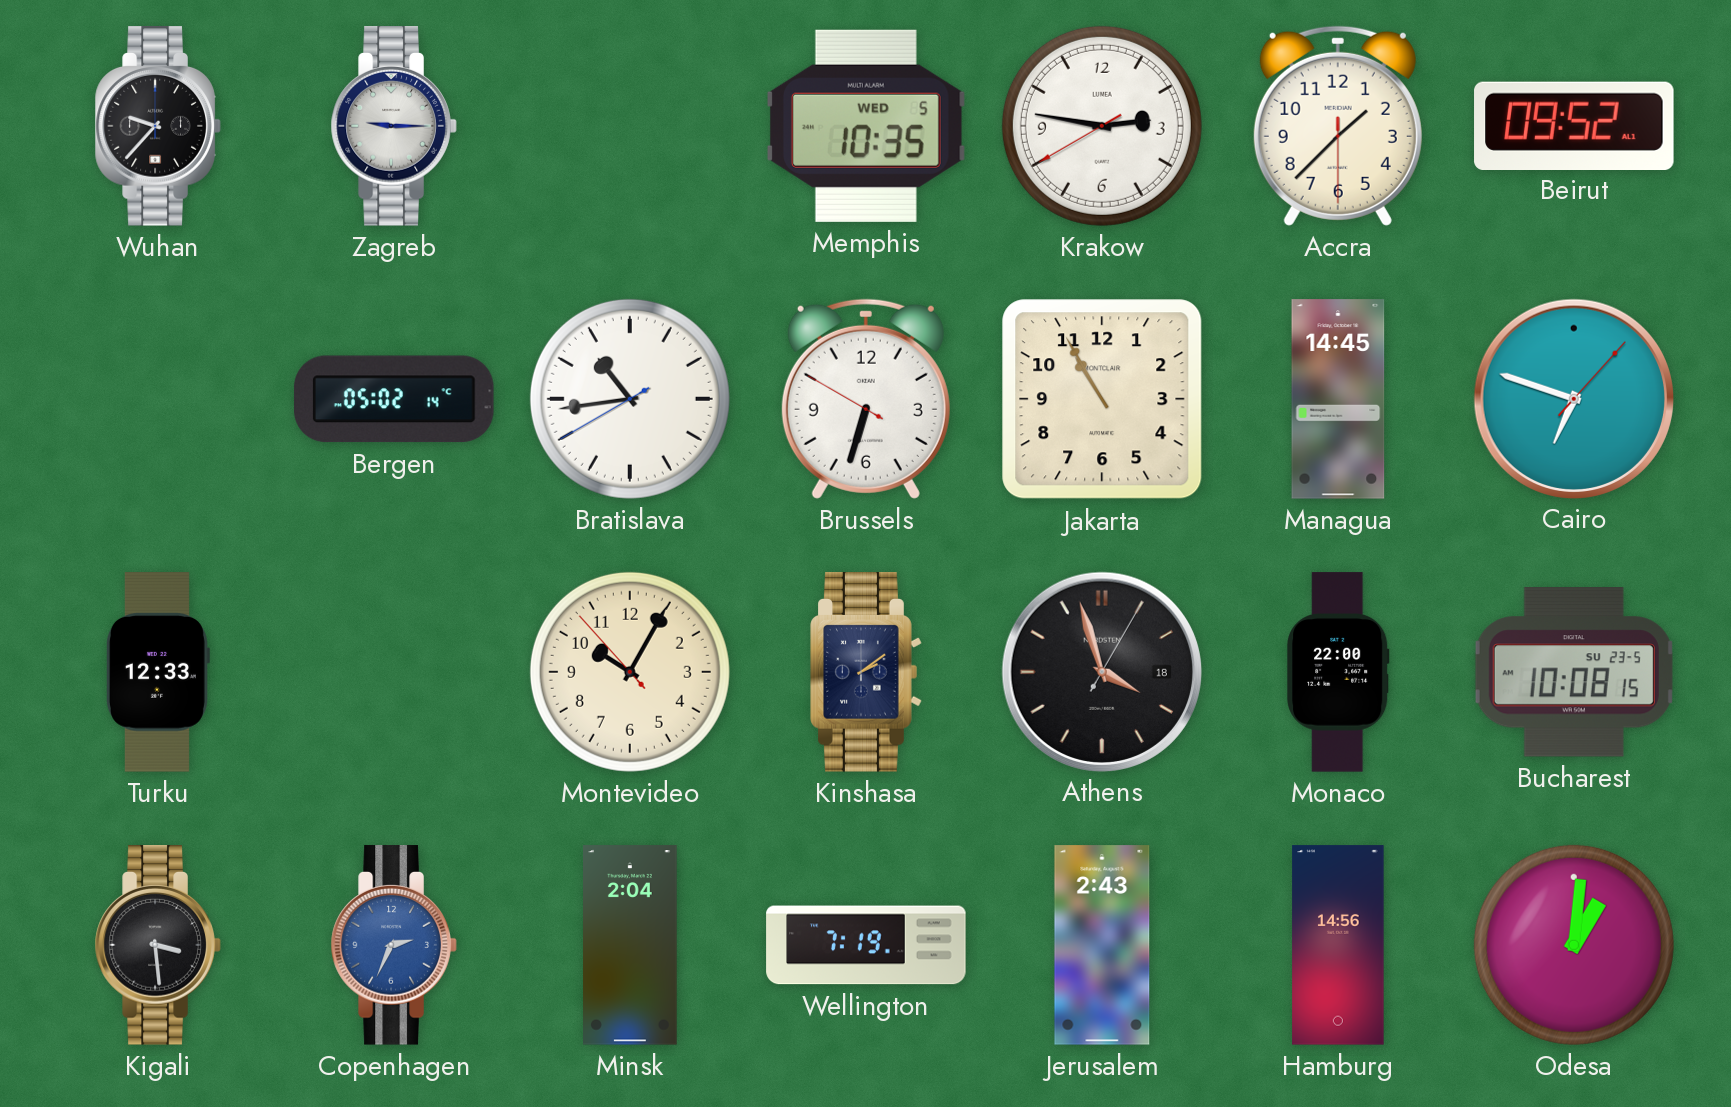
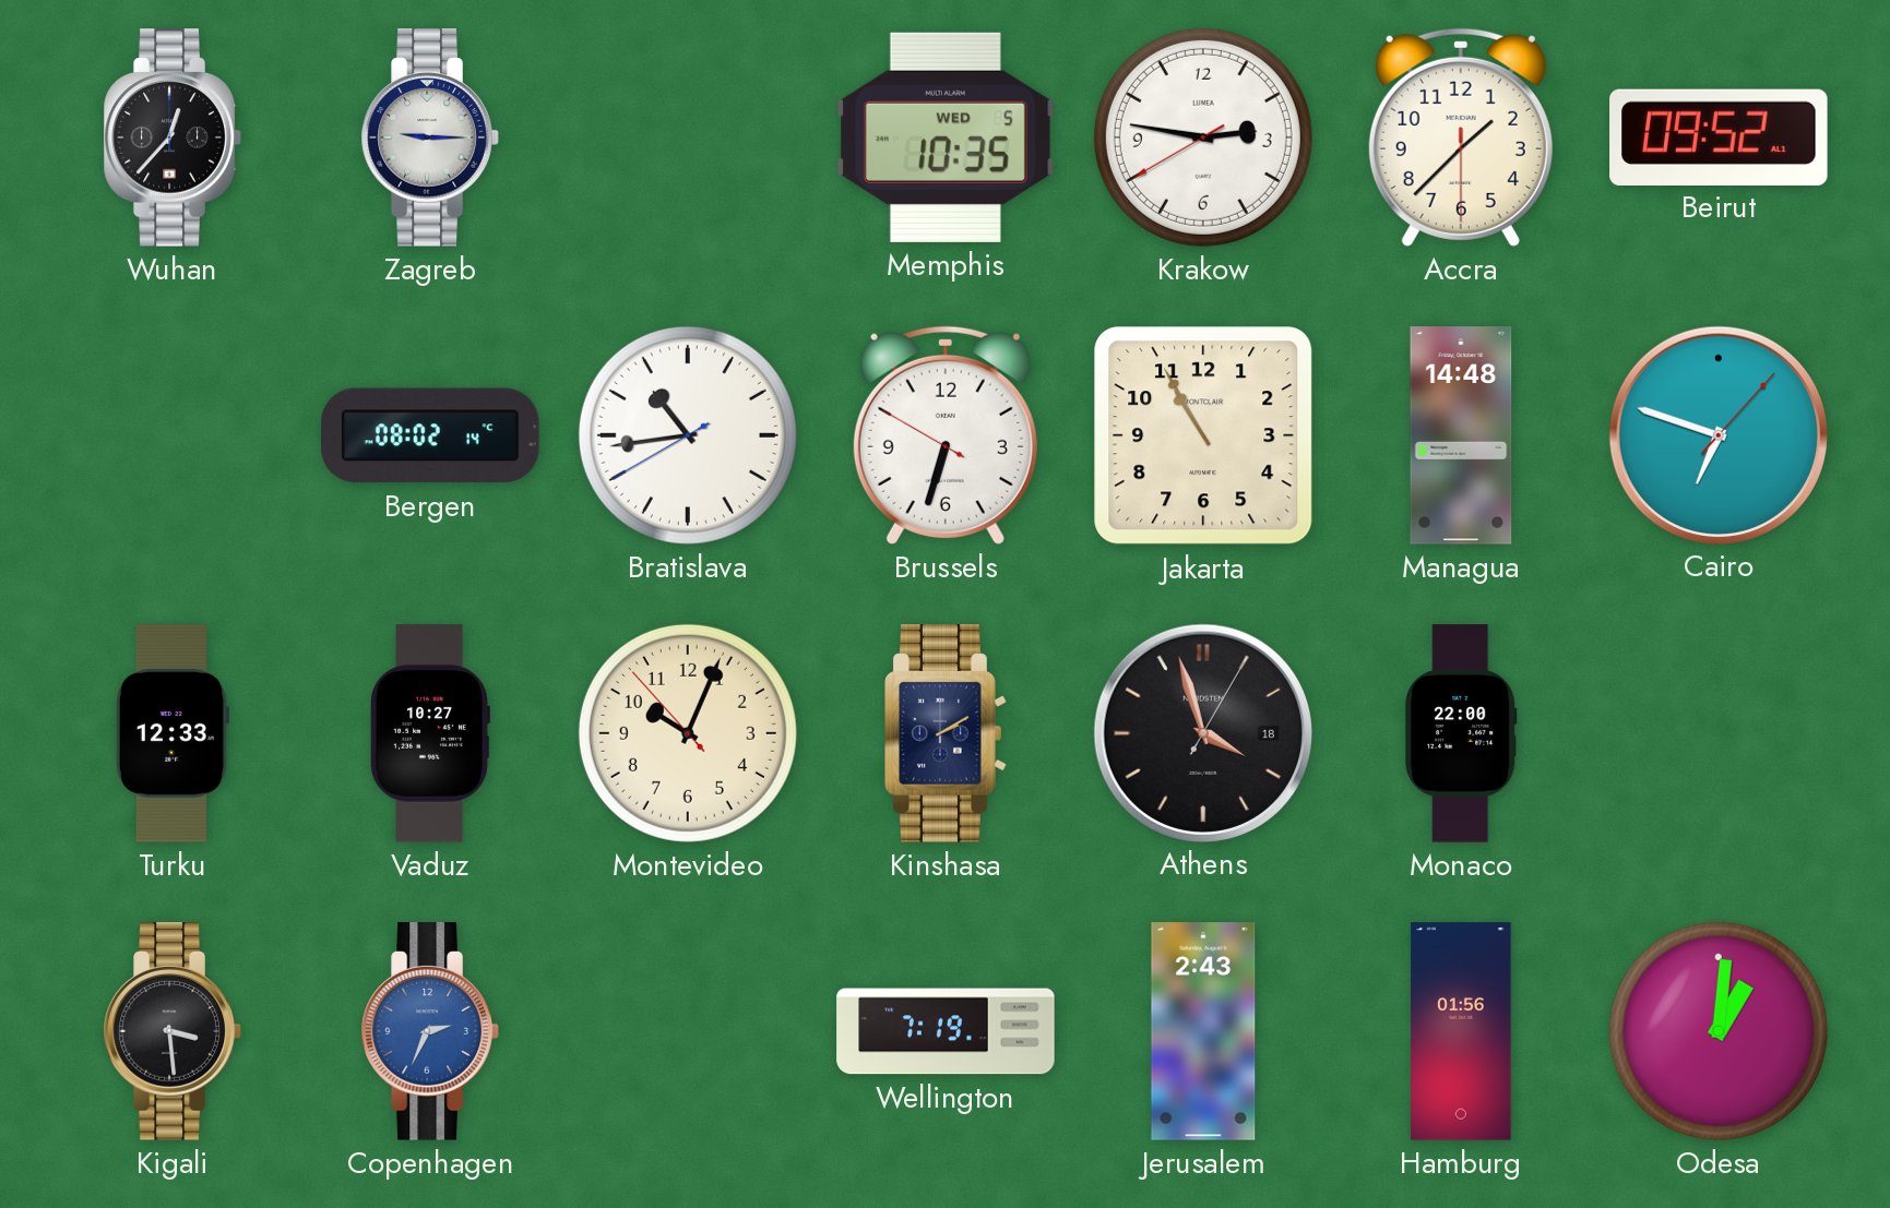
Wuhan: 9:37 -> 12:37
Bergen: 05:02 -> 08:02
Managua: 14:45 -> 14:48
Vaduz: none -> 10:27
Montevideo: 10:04 -> 10:03
Kinshasa: 2:09 -> 2:10
Bucharest: 10:08 -> none
Minsk: 2:04 -> none
Hamburg: 14:56 -> 01:56
